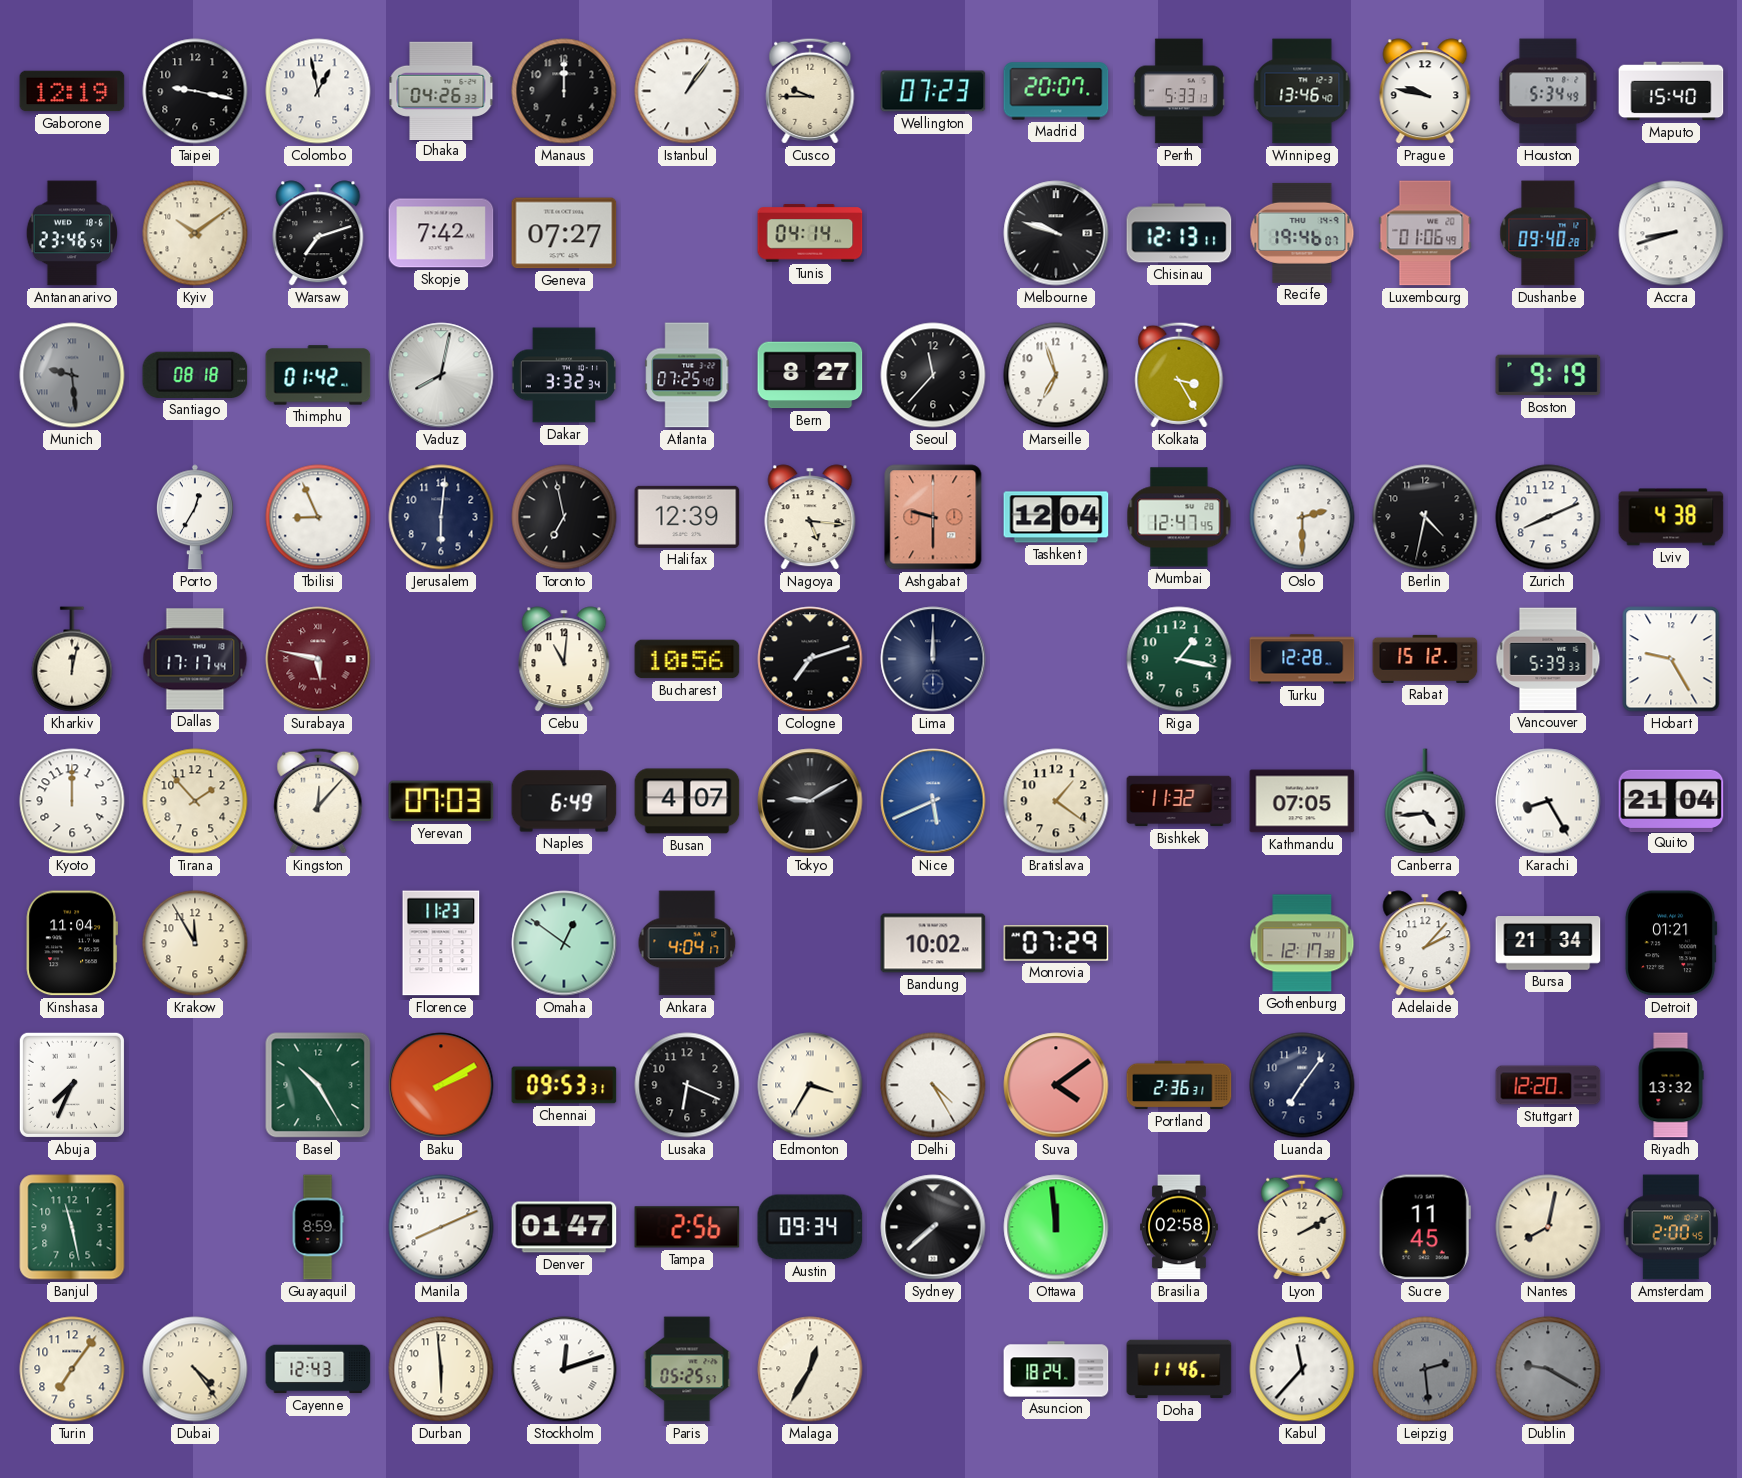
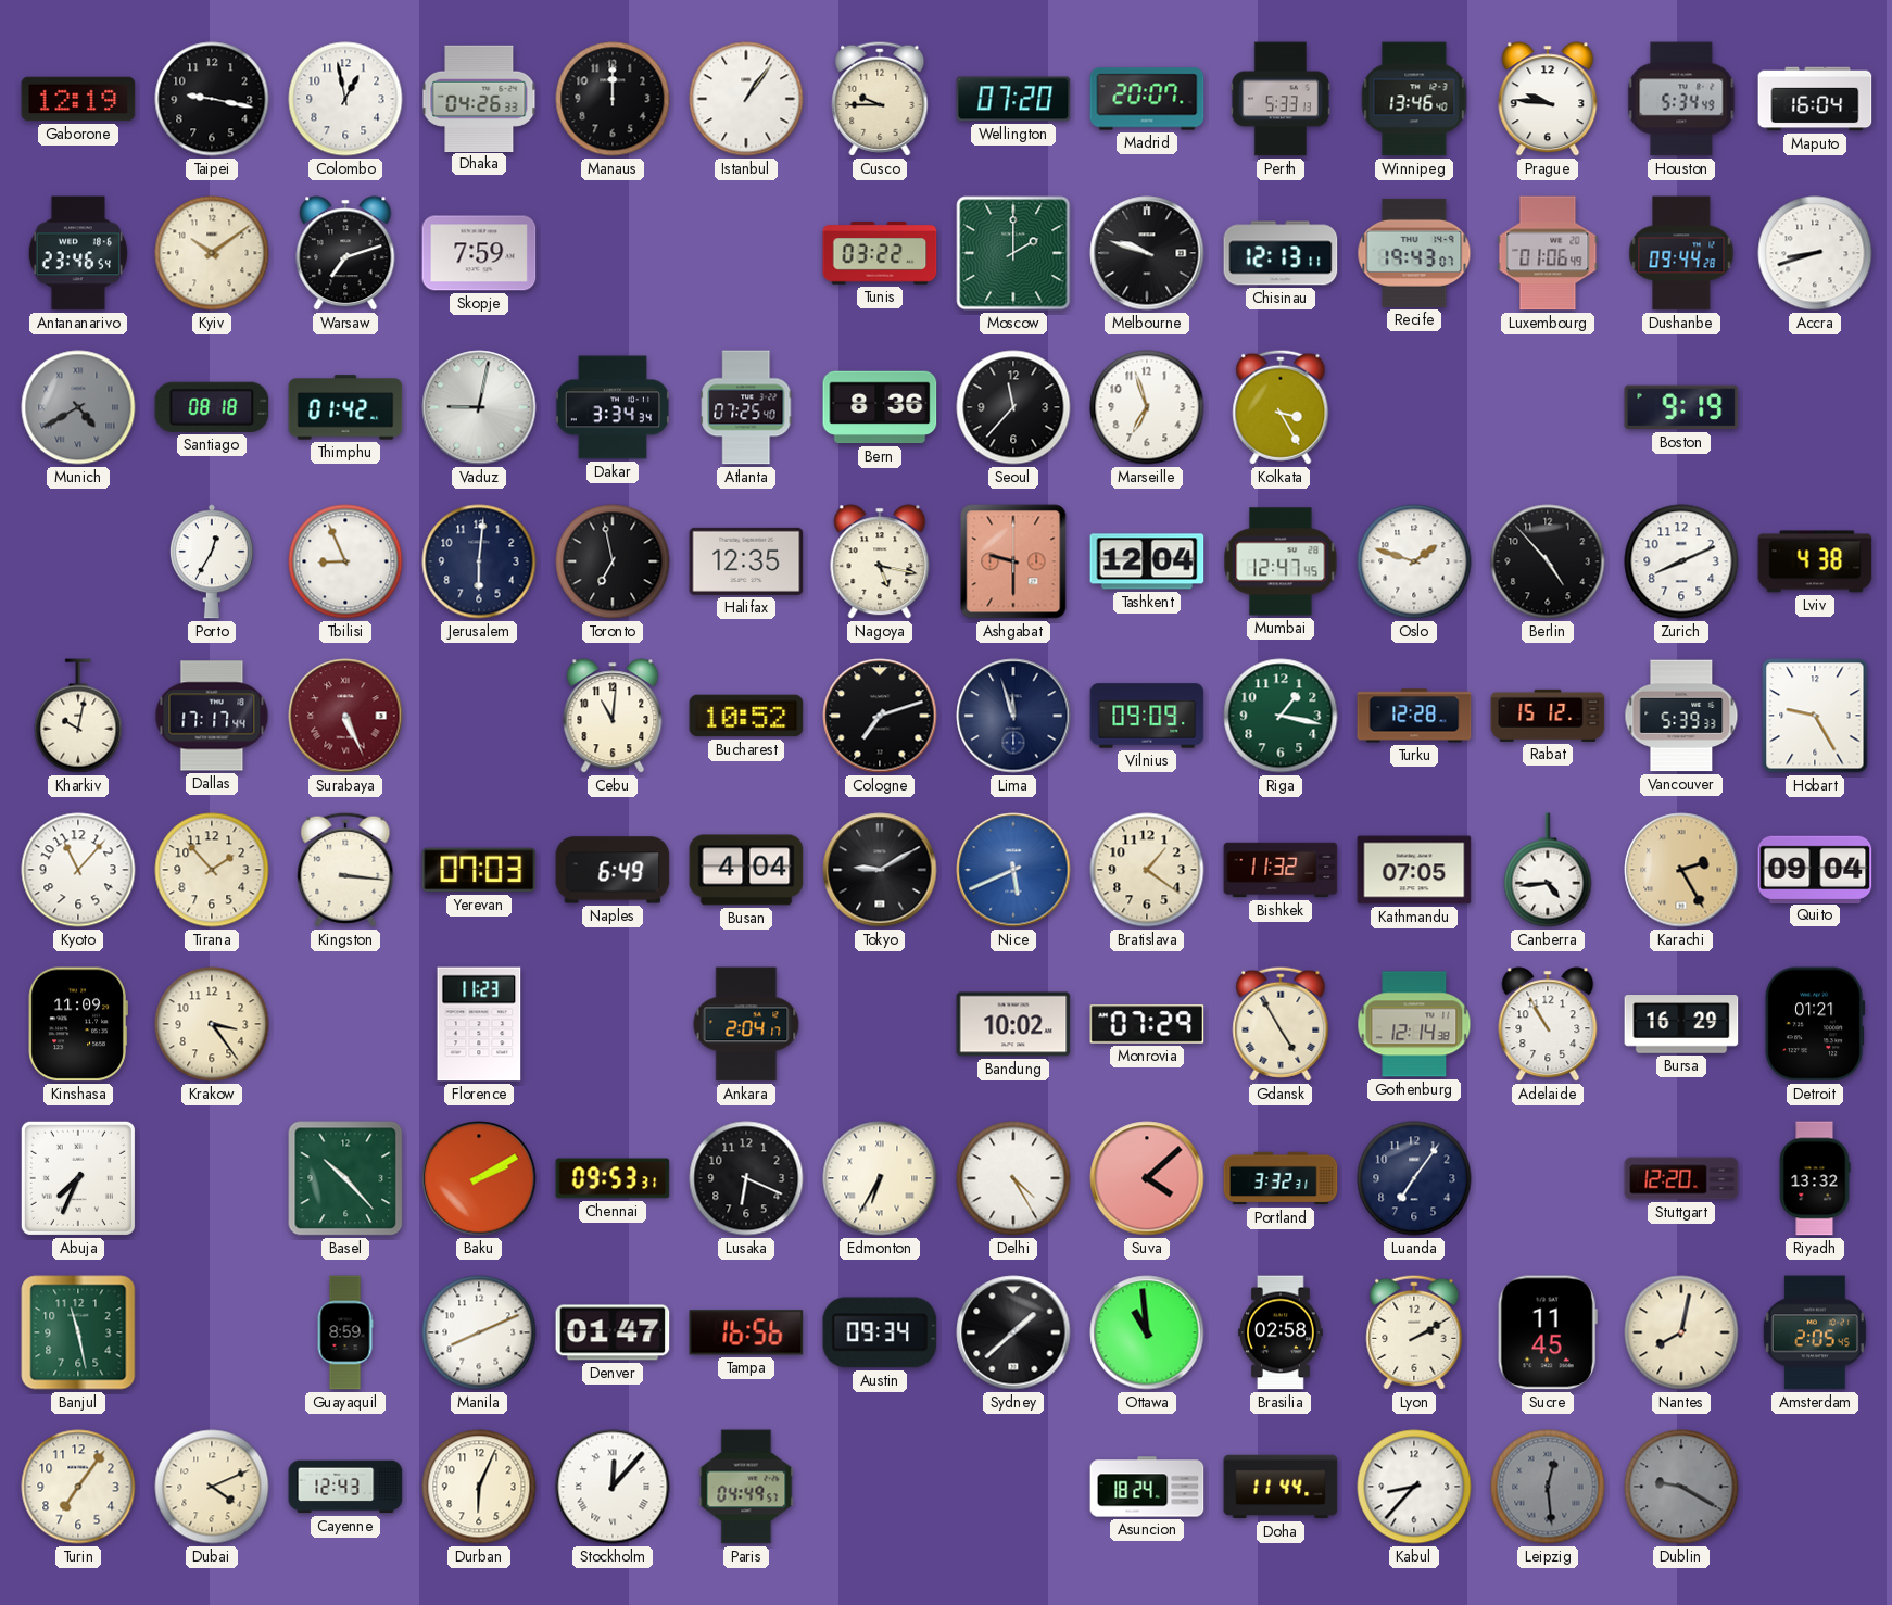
Wellington: 07:23 -> 07:20
Prague: 9:47 -> 9:46
Maputo: 15:40 -> 16:04
Skopje: 7:42 -> 7:59
Geneva: 07:27 -> none
Tunis: 04:14 -> 03:22
Moscow: none -> 2:00
Recife: 19:46 -> 19:43
Dushanbe: 09:40 -> 09:44
Munich: 9:29 -> 4:40
Vaduz: 8:02 -> 9:02
Dakar: 3:32 -> 3:34
Bern: 8:27 -> 8:36
Halifax: 12:39 -> 12:35
Nagoya: 5:16 -> 5:17
Oslo: 2:30 -> 1:48
Berlin: 4:32 -> 4:53
Kharkiv: 12:02 -> 10:02
Surabaya: 5:47 -> 5:26
Bucharest: 10:56 -> 10:52
Lima: 12:00 -> 11:57
Vilnius: none -> 09:09
Kyoto: 12:00 -> 11:07
Kingston: 12:07 -> 3:16
Busan: 4:07 -> 4:04
Karachi: 8:25 -> 2:25
Karachi dial: white -> champagne
Quito: 21:04 -> 09:04
Kinshasa: 11:04 -> 11:09
Krakow: 11:55 -> 3:24
Omaha: 12:51 -> none
Ankara: 4:04 -> 2:04
Gdansk: none -> 4:55
Gothenburg: 12:17 -> 12:14
Adelaide: 2:07 -> 10:55
Bursa: 21:34 -> 16:29
Basel: 10:25 -> 10:23
Edmonton: 3:35 -> 6:35
Suva: 4:09 -> 4:08
Portland: 2:36 -> 3:32
Tampa: 2:56 -> 16:56
Sydney: 7:38 -> 1:38
Ottawa: 11:59 -> 10:59
Amsterdam: 2:00 -> 2:05
Dubai: 4:24 -> 4:11
Durban: 5:59 -> 6:04
Stockholm: 12:12 -> 12:07
Paris: 05:25 -> 04:49
Malaga: 12:35 -> none
Doha: 11:46 -> 11:44
Kabul: 11:37 -> 8:37
Leipzig: 2:29 -> 12:29
